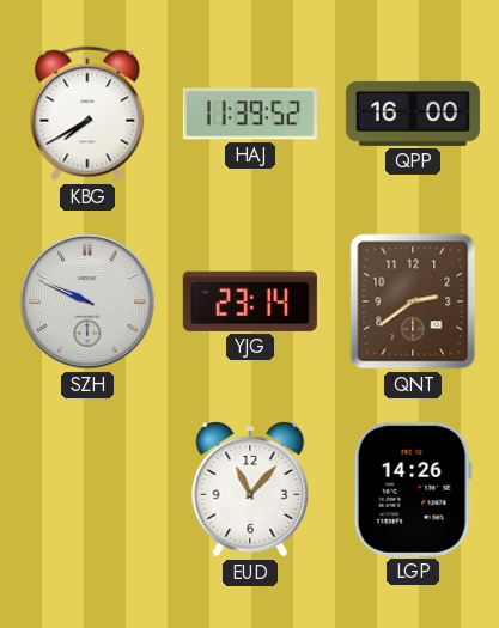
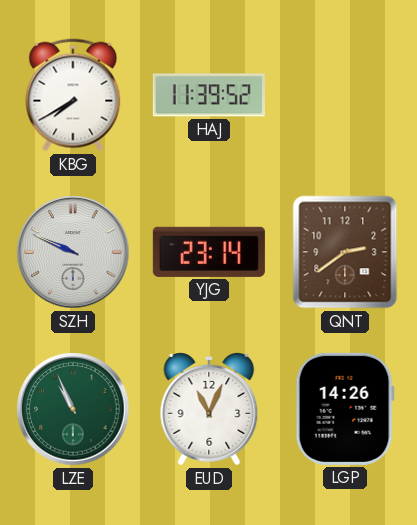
QPP: 16:00 -> none
LZE: none -> 10:56
EUD: 11:07 -> 11:04
